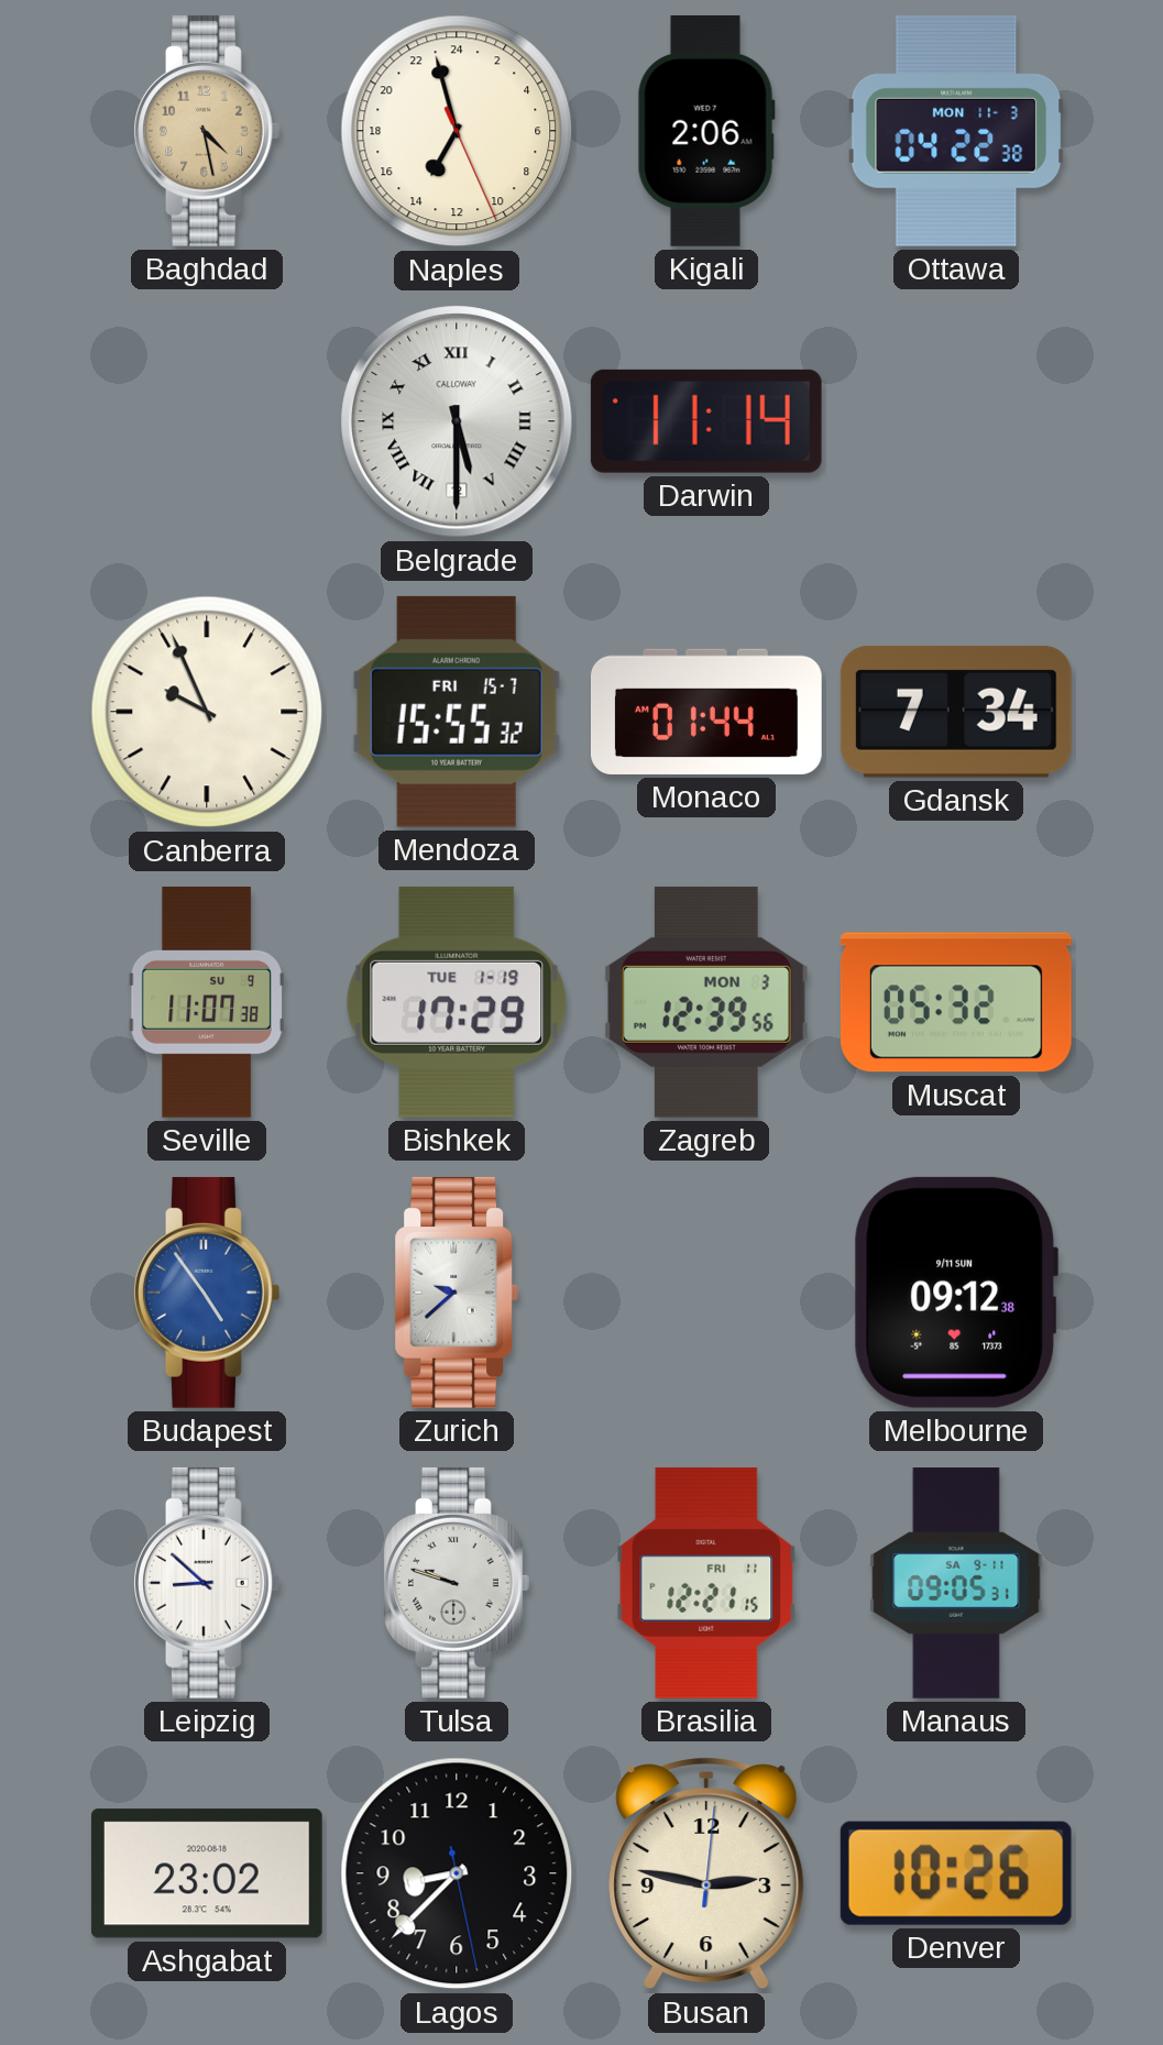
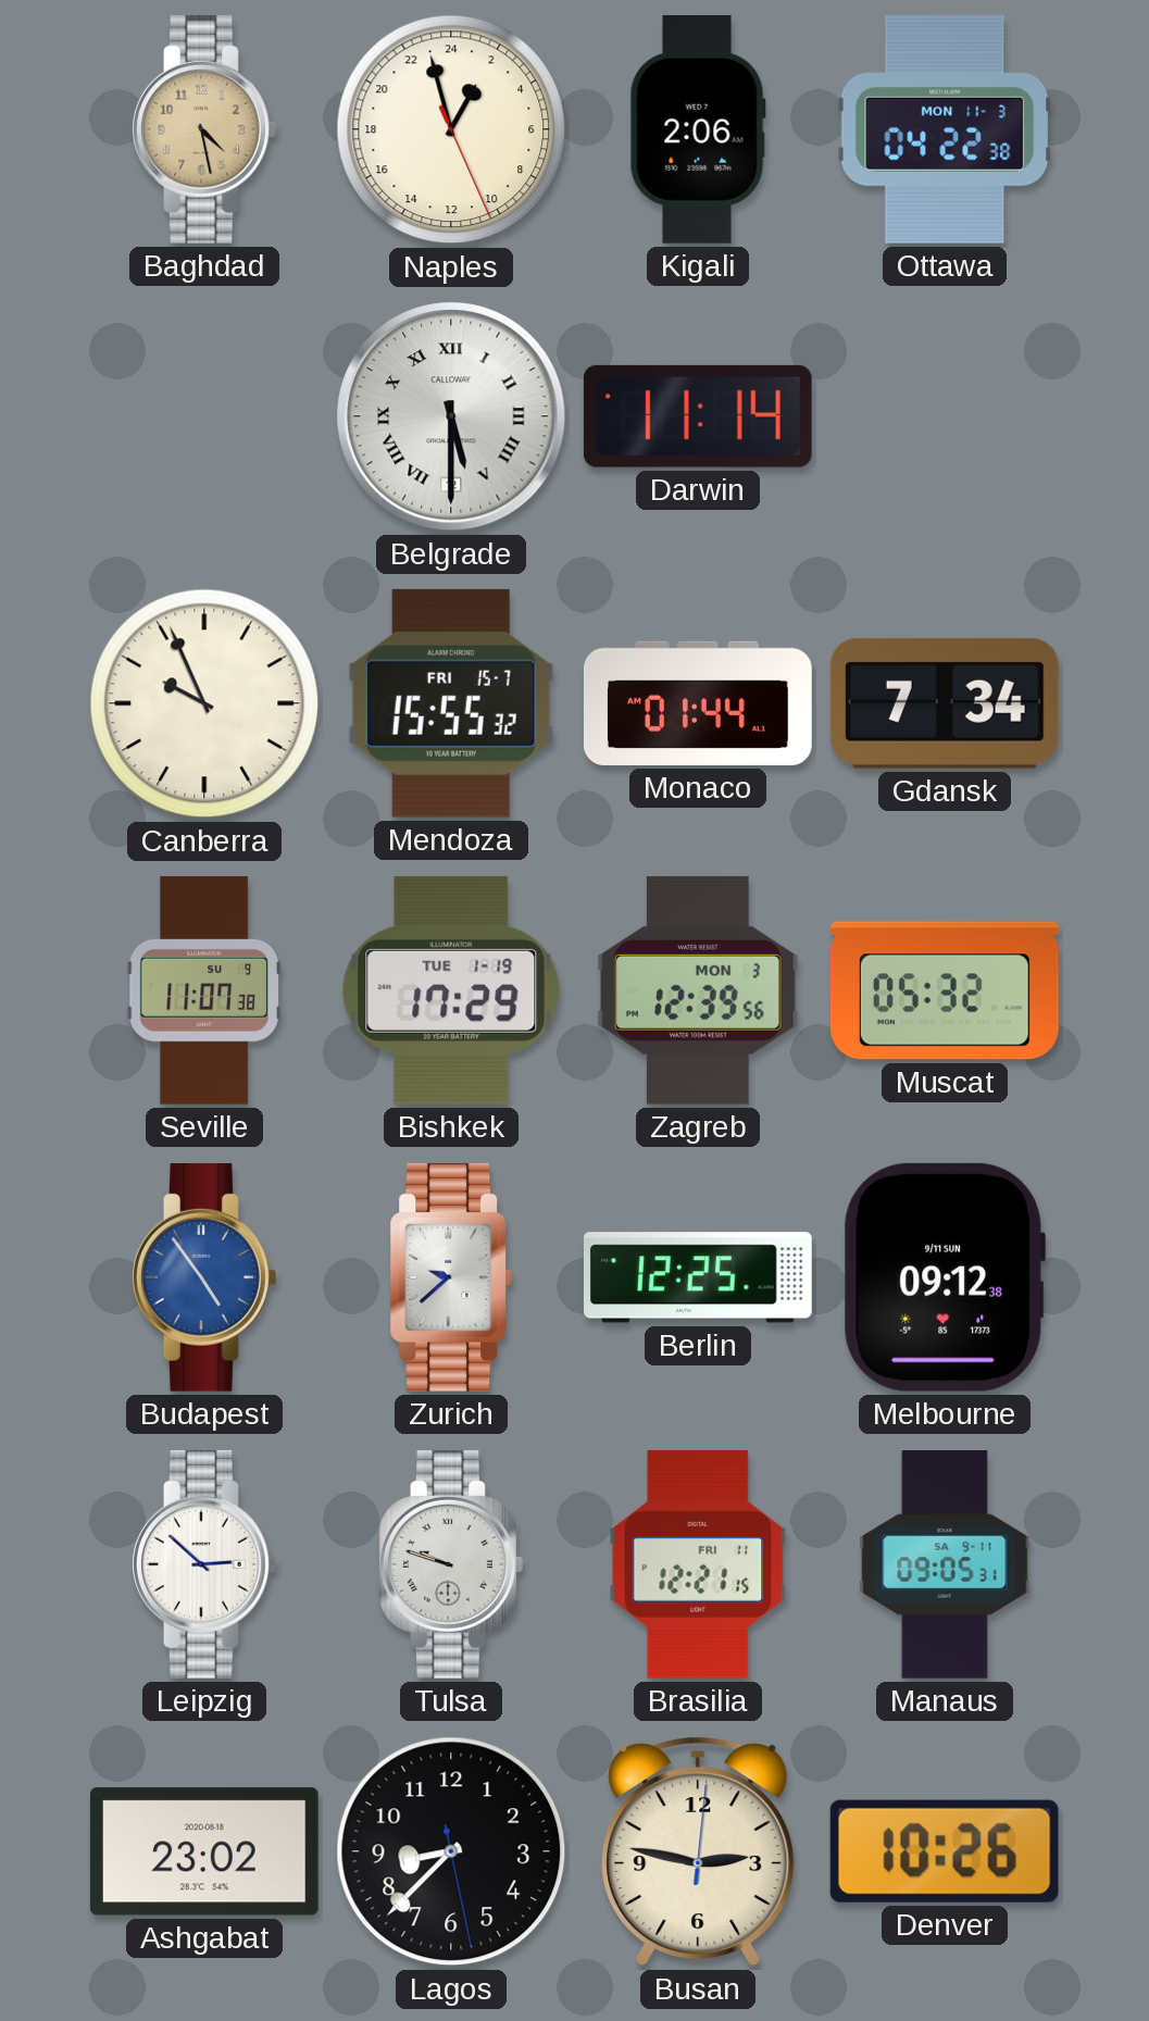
Naples: 13:57 -> 1:57
Berlin: none -> 12:25
Leipzig: 8:52 -> 2:52
